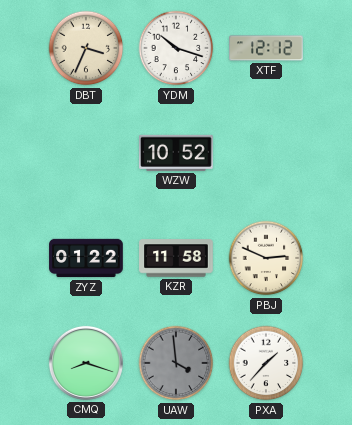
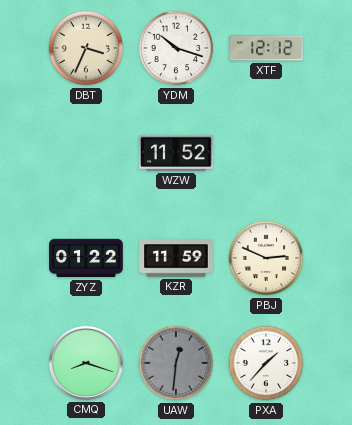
WZW: 10:52 -> 11:52
KZR: 11:58 -> 11:59
UAW: 3:59 -> 12:31
